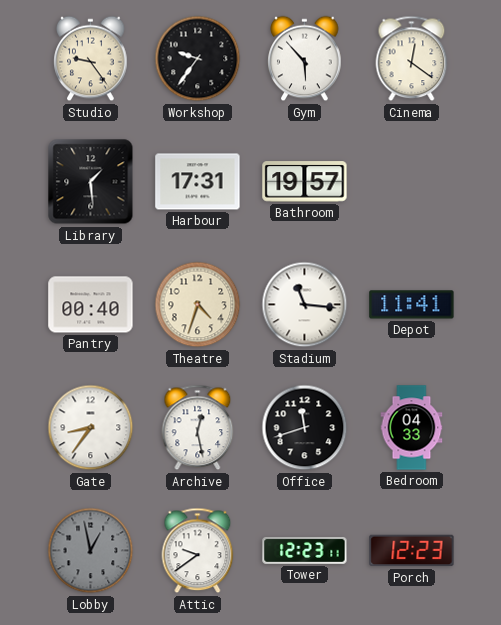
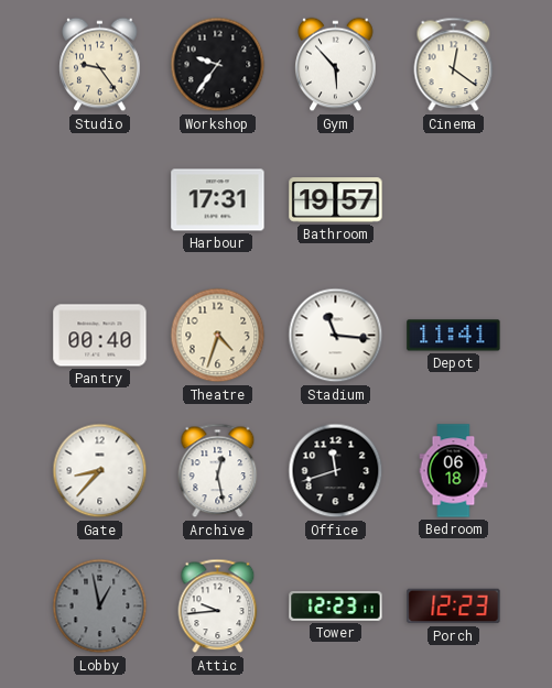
Library: 1:29 -> none
Gate: 8:36 -> 8:37
Bedroom: 04:33 -> 06:18
Attic: 9:39 -> 9:44
